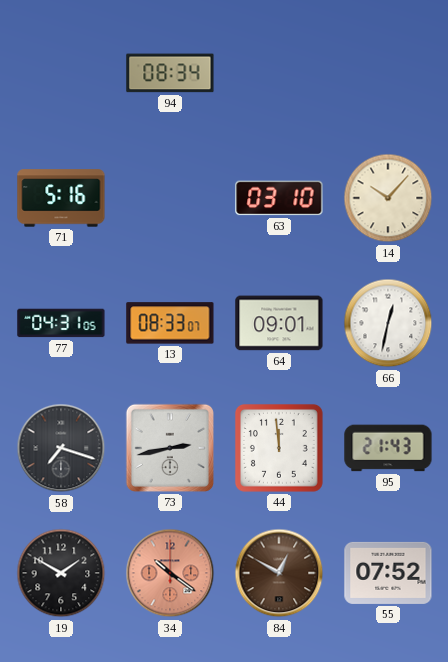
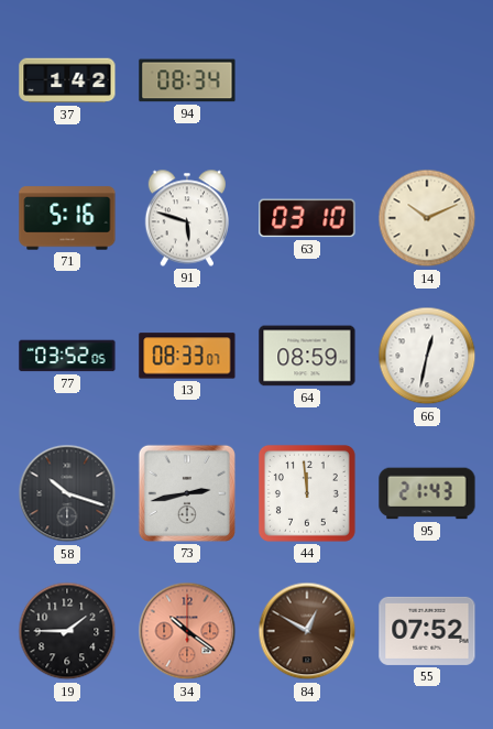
37: none -> 1:42
91: none -> 5:48
14: 10:07 -> 10:11
77: 04:31 -> 03:52
64: 09:01 -> 08:59
58: 7:18 -> 10:18
19: 1:50 -> 1:45
